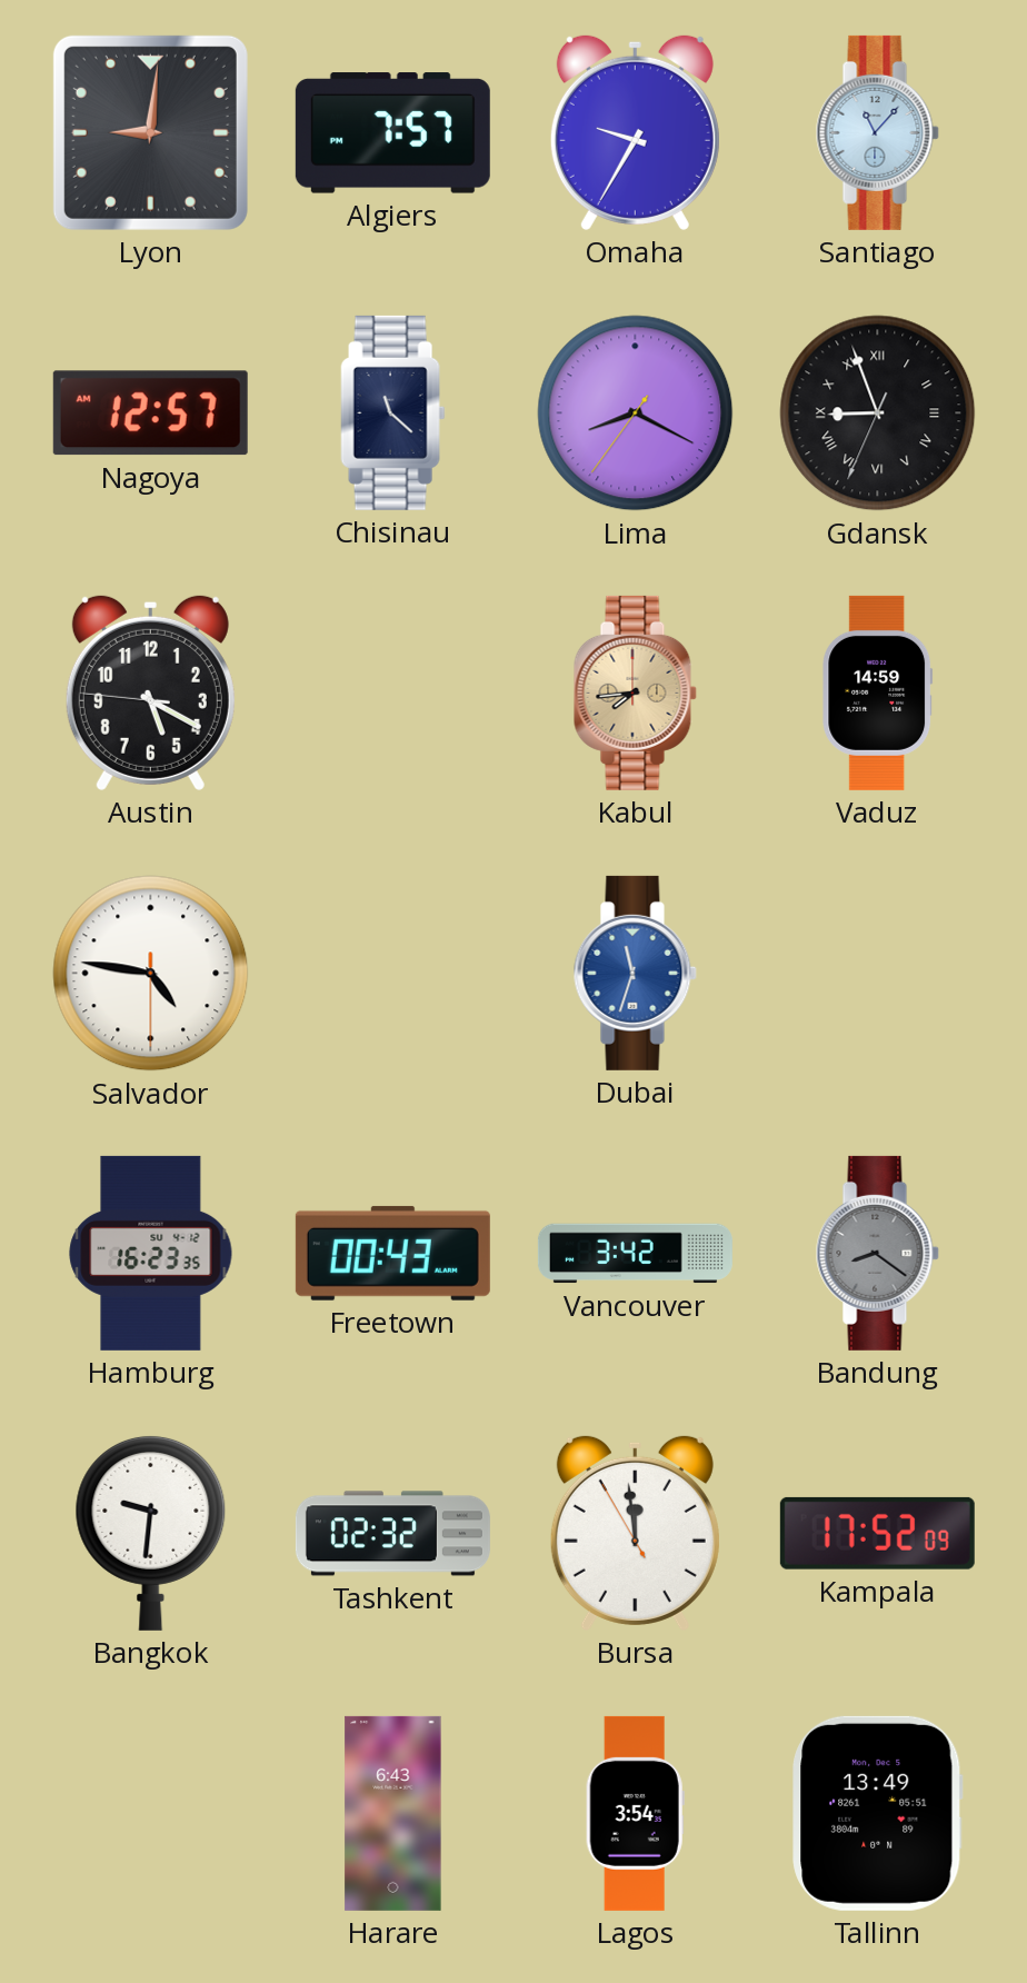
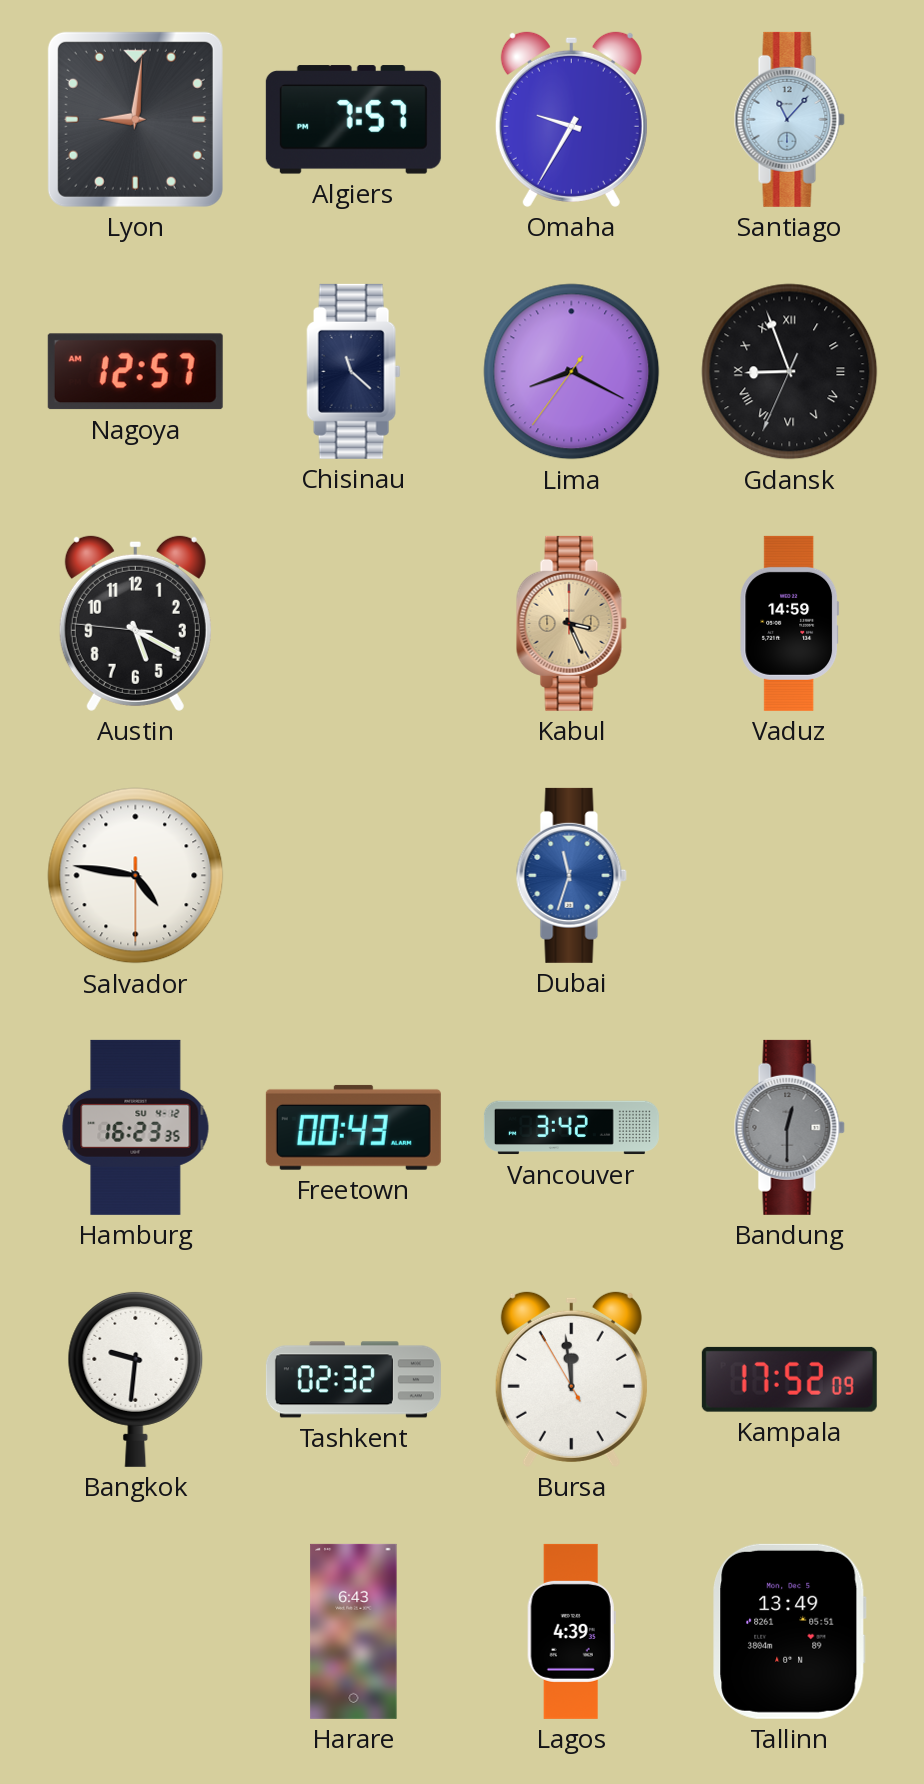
Kabul: 7:44 -> 3:26
Bandung: 8:21 -> 12:30
Lagos: 3:54 -> 4:39
